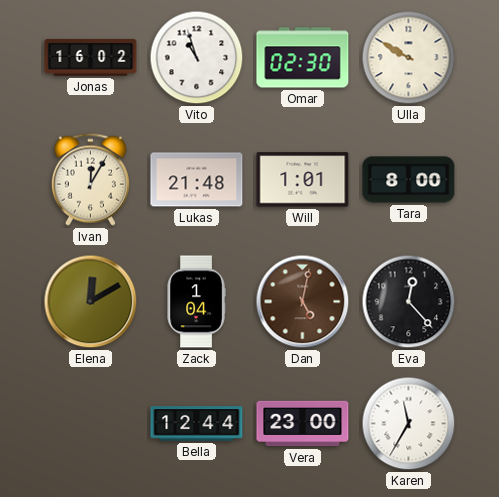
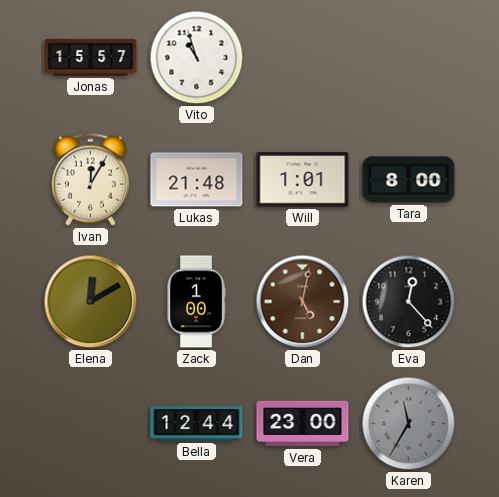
Jonas: 16:02 -> 15:57
Omar: 02:30 -> none
Ulla: 9:50 -> none
Zack: 1:04 -> 1:00
Karen dial: white -> grey
